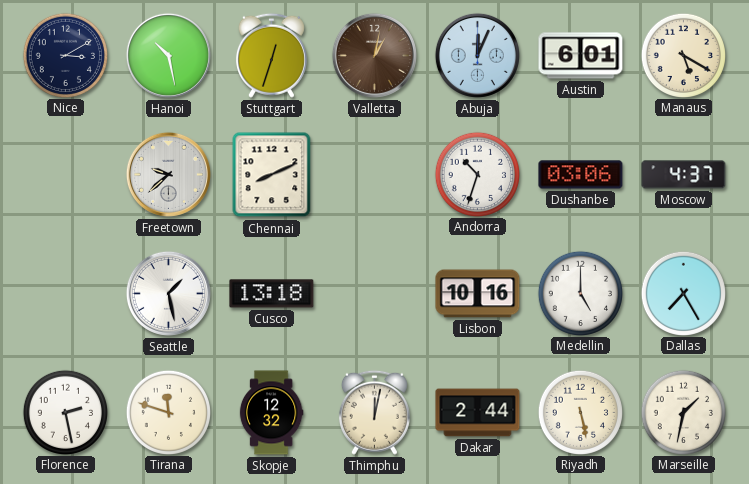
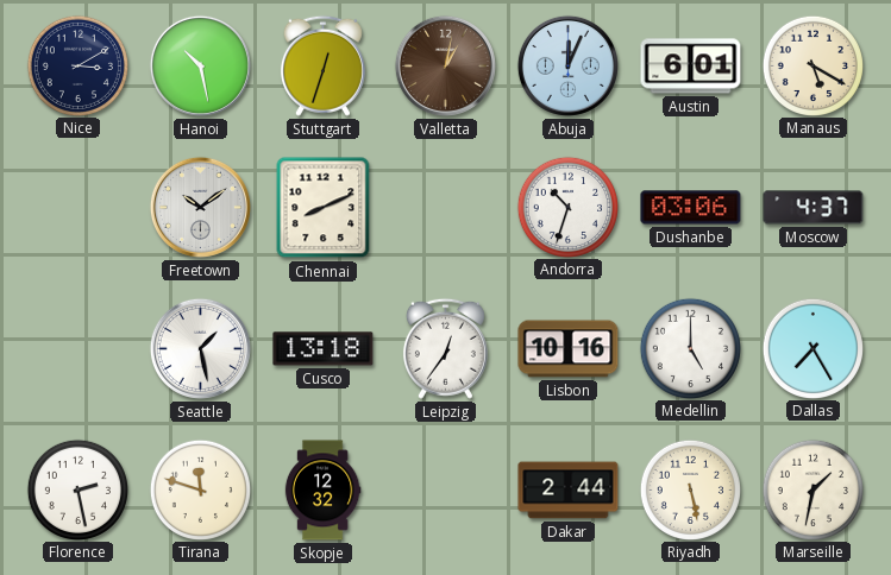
Freetown: 9:38 -> 10:09
Leipzig: none -> 12:36
Thimphu: 12:02 -> none
